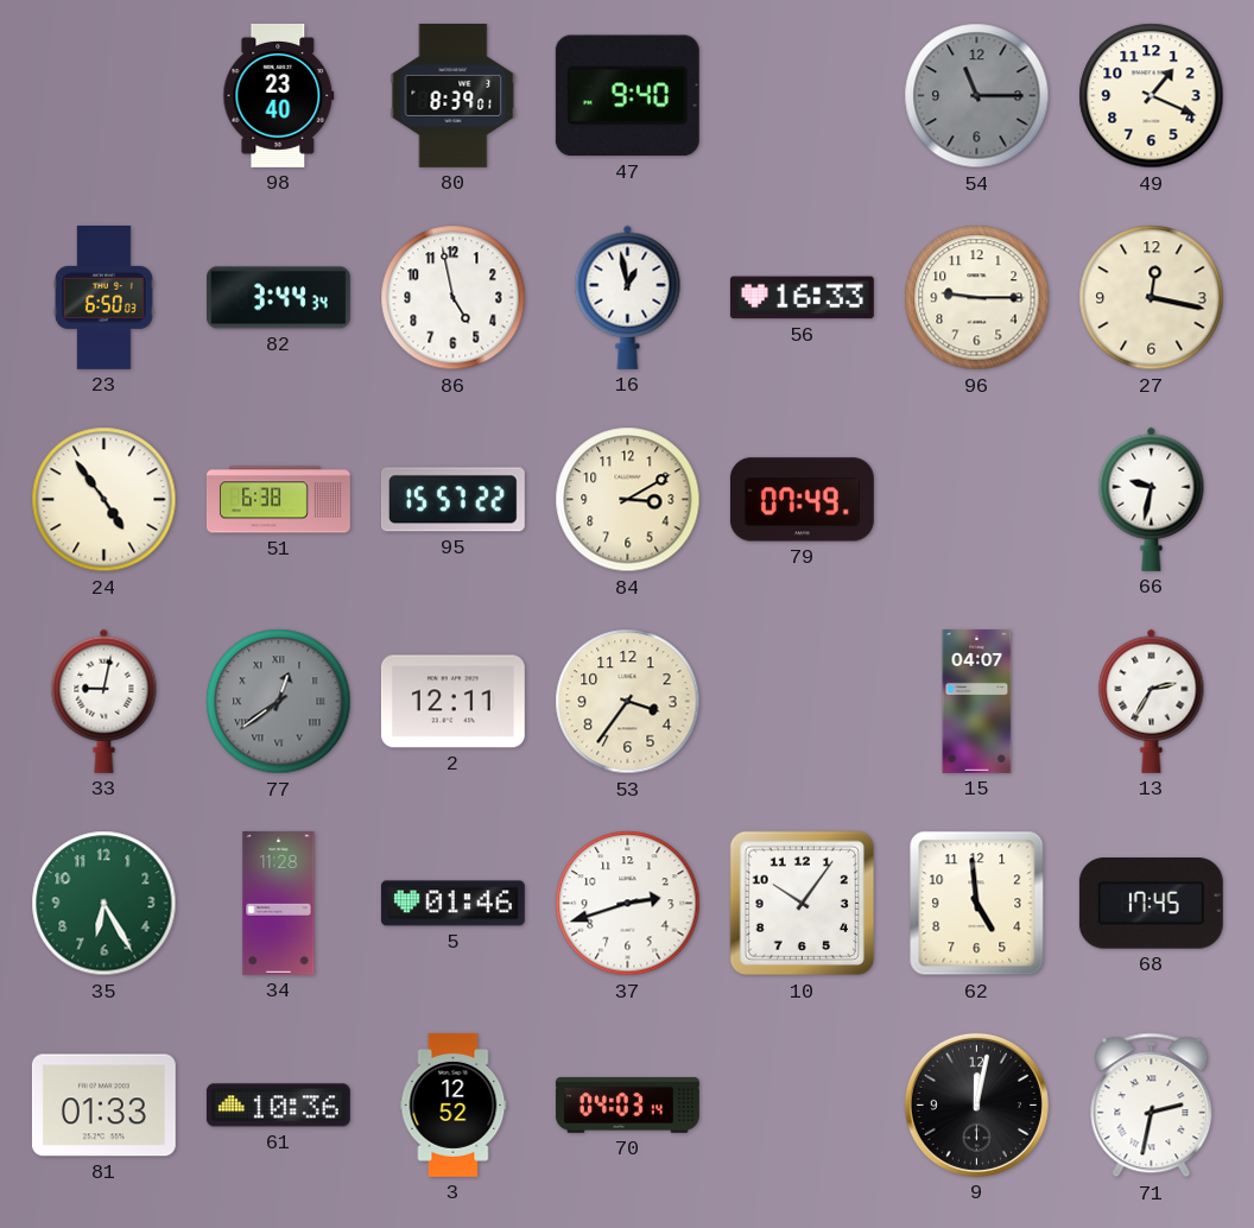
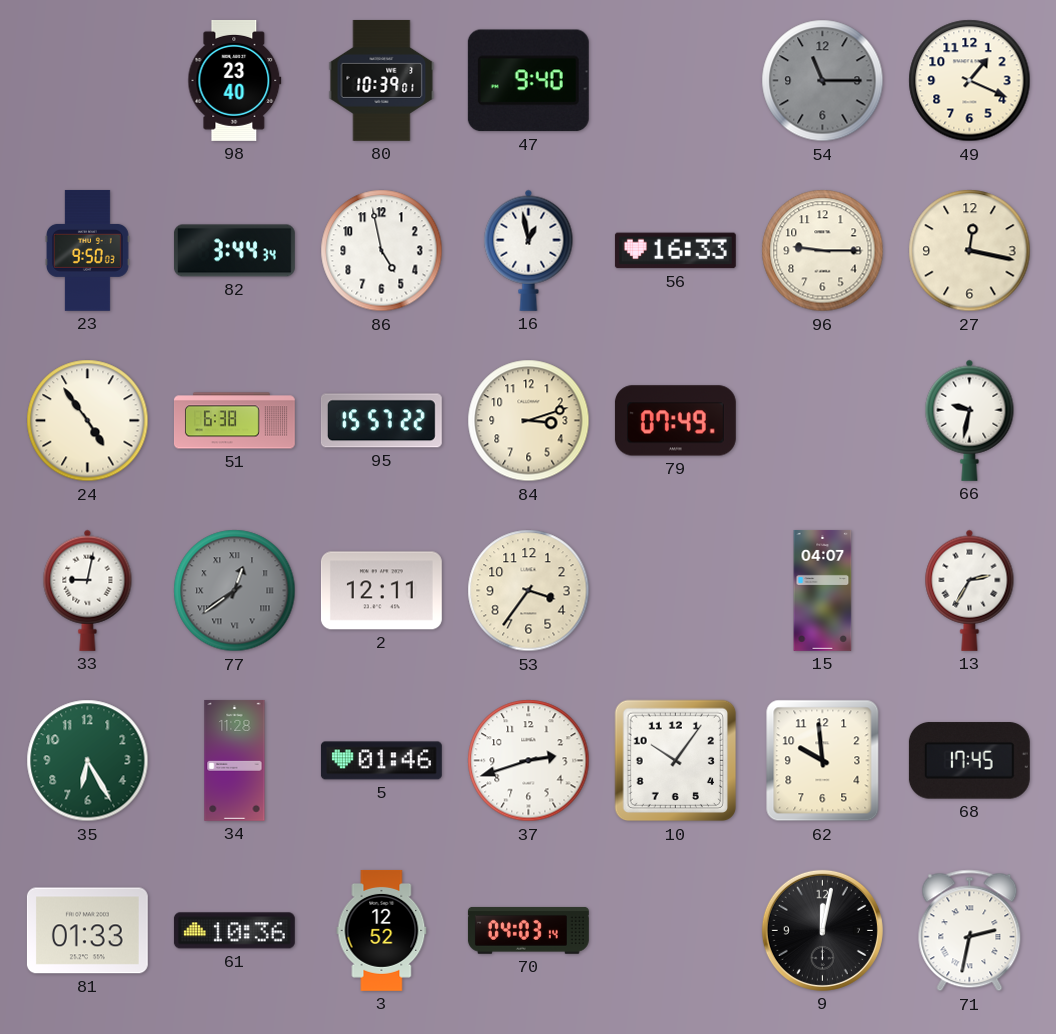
80: 8:39 -> 10:39
23: 6:50 -> 9:50
84: 3:10 -> 3:12
62: 4:59 -> 9:59
